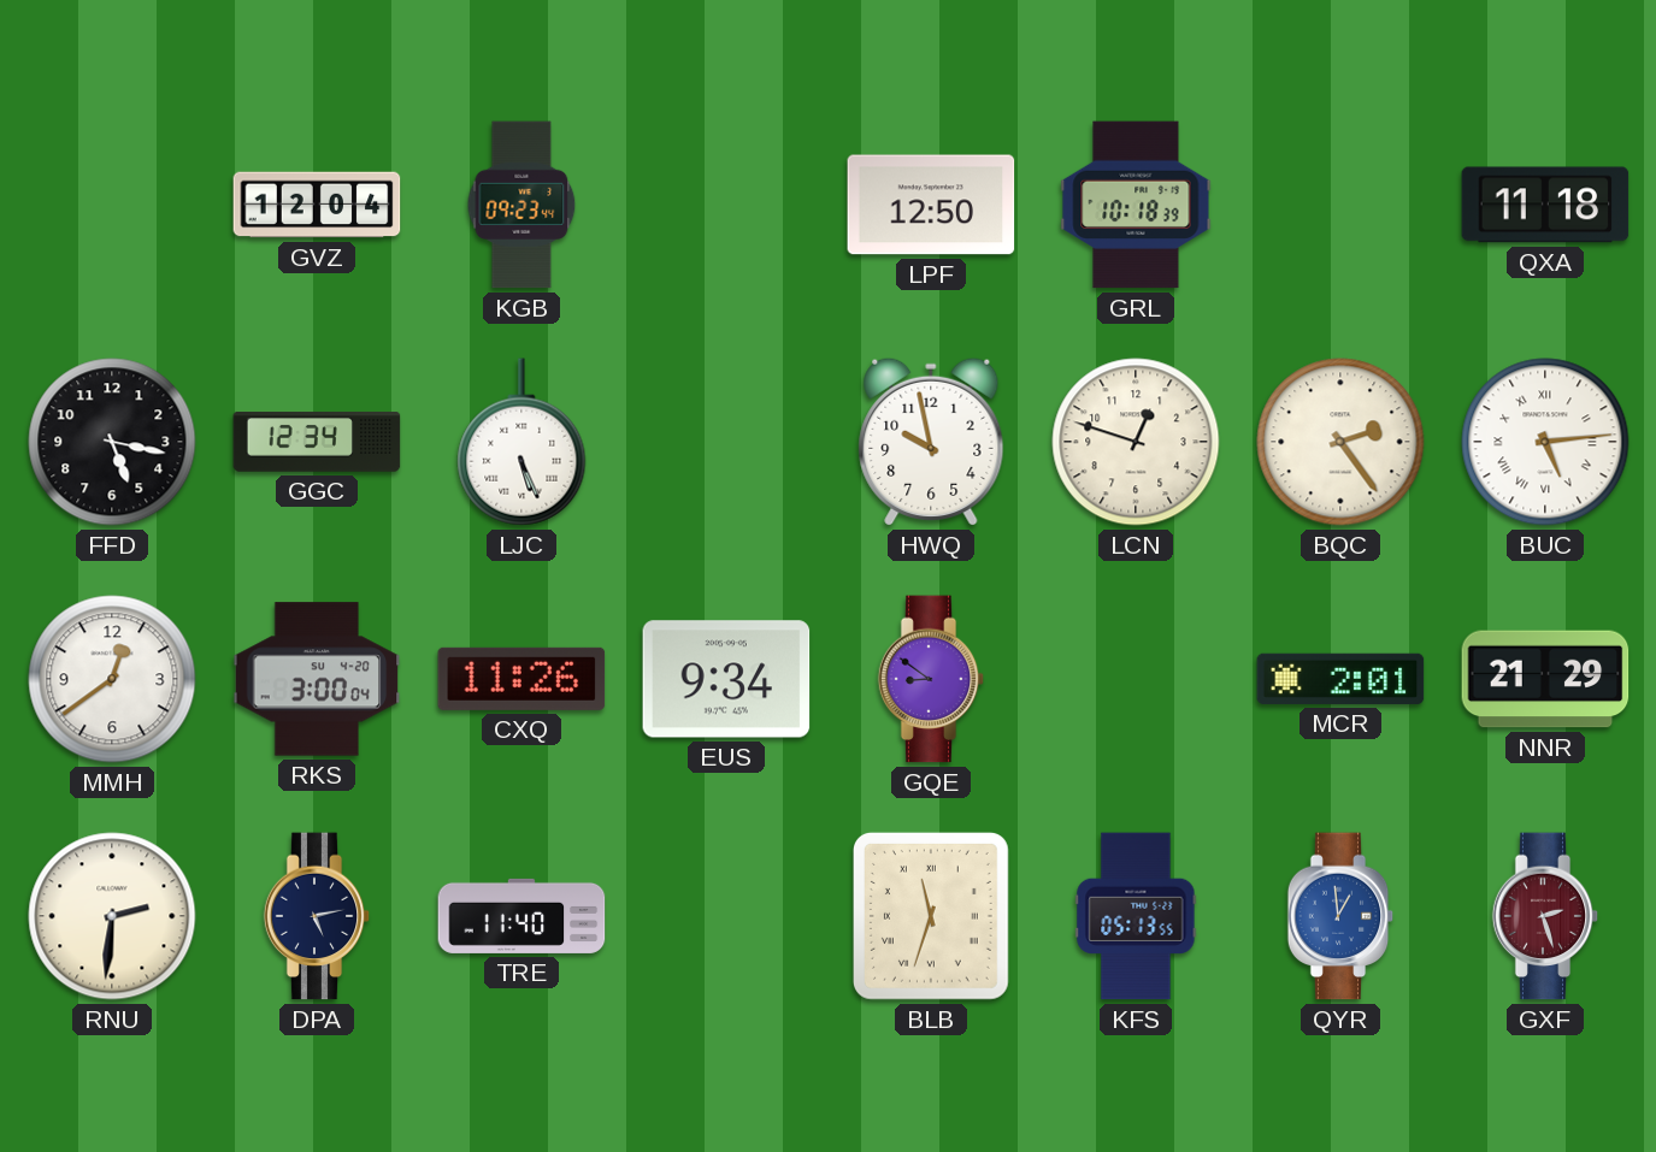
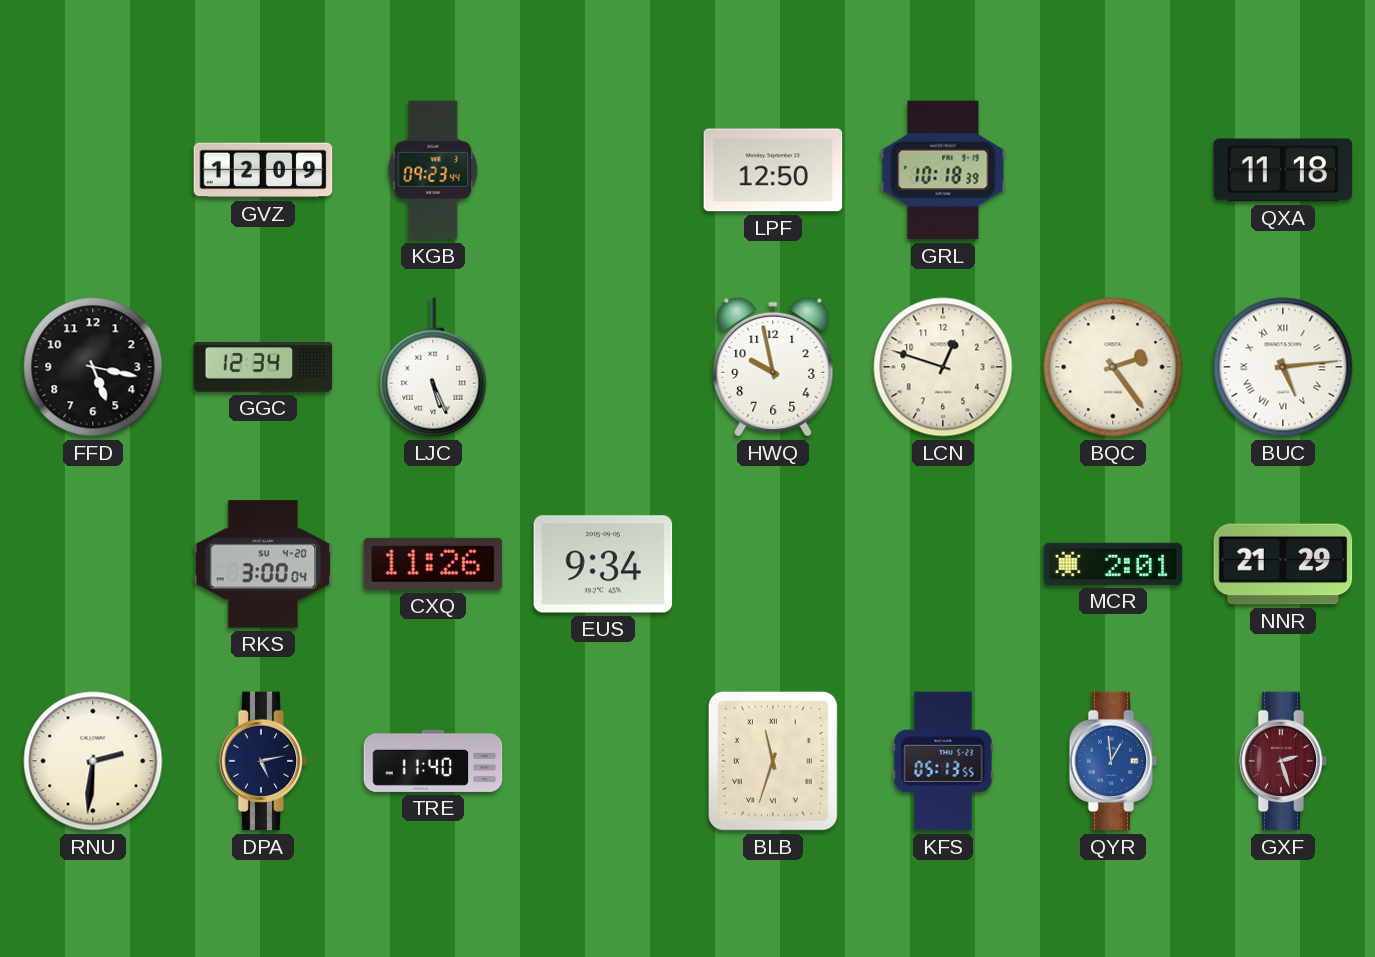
GVZ: 12:04 -> 12:09
MMH: 12:39 -> none
GQE: 8:51 -> none
